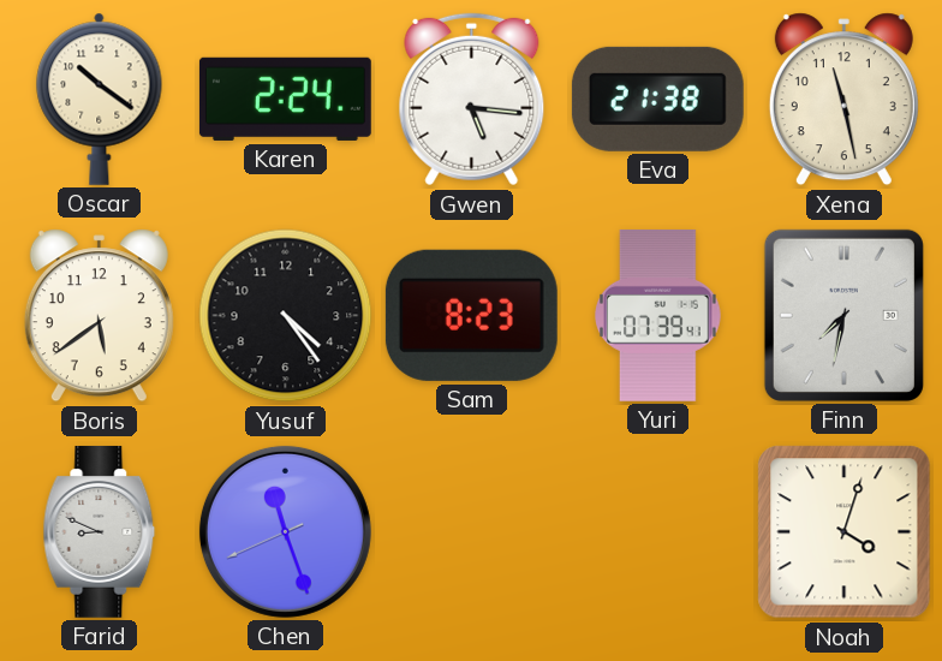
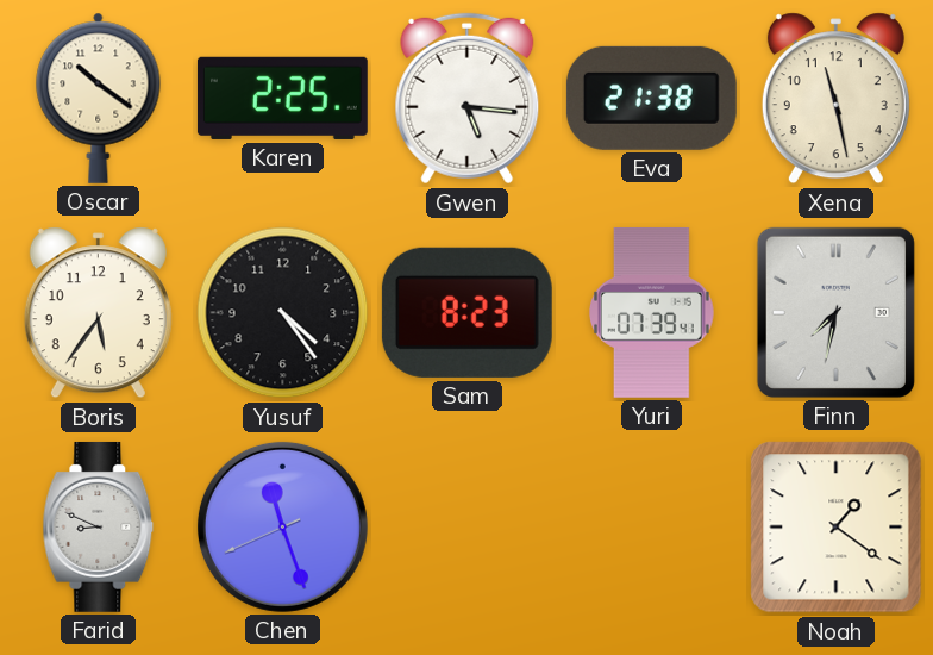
Karen: 2:24 -> 2:25
Boris: 5:39 -> 5:36
Noah: 4:03 -> 1:21
